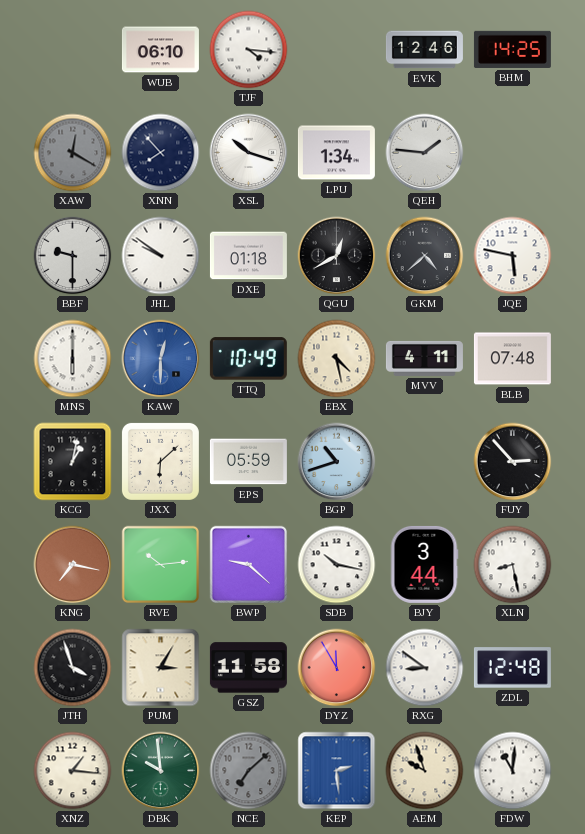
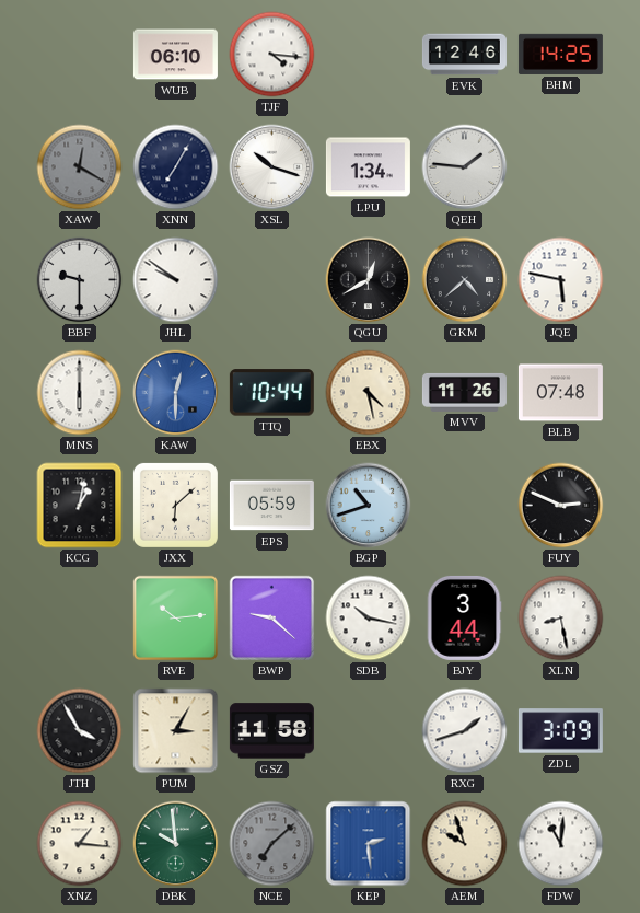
XNN: 7:53 -> 7:05
DXE: 01:18 -> none
TTQ: 10:49 -> 10:44
MVV: 4:11 -> 11:26
FUY: 2:53 -> 2:49
KNG: 7:17 -> none
JTH: 3:57 -> 3:55
DYZ: 11:55 -> none
RXG: 8:51 -> 1:42
ZDL: 12:48 -> 3:09
